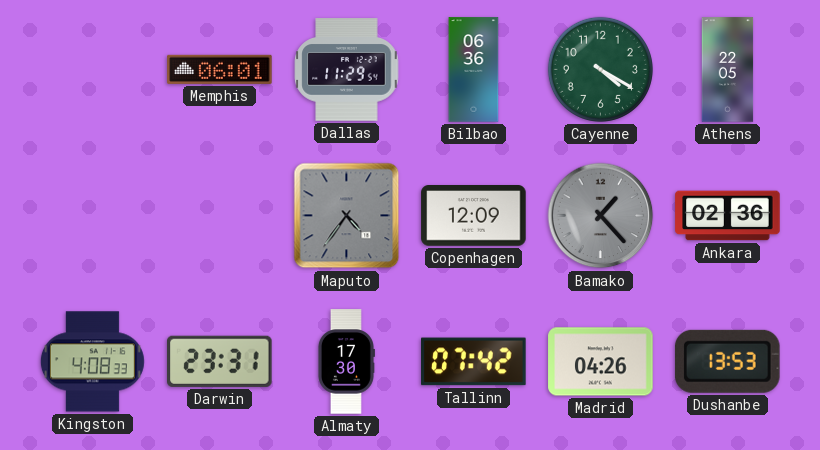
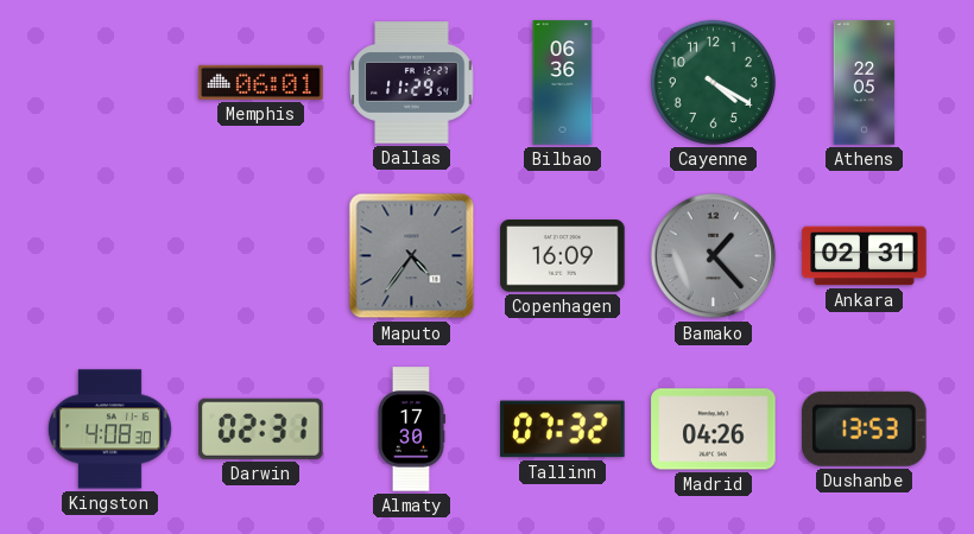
Copenhagen: 12:09 -> 16:09
Ankara: 02:36 -> 02:31
Kingston: 4:08:33 -> 4:08:30
Darwin: 23:31 -> 02:31
Tallinn: 07:42 -> 07:32
